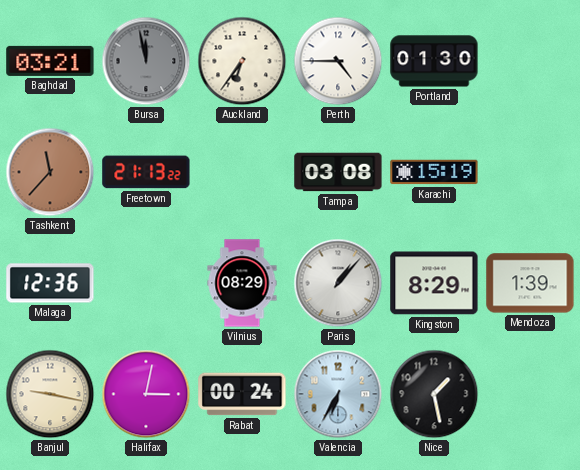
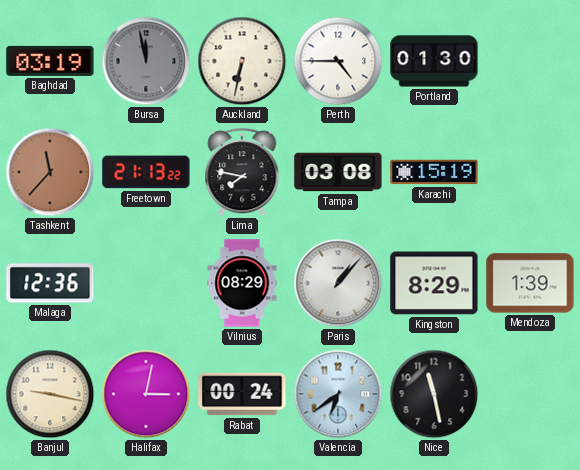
Baghdad: 03:21 -> 03:19
Auckland: 6:36 -> 6:32
Lima: none -> 7:47
Valencia: 6:35 -> 6:39
Nice: 1:28 -> 11:28
